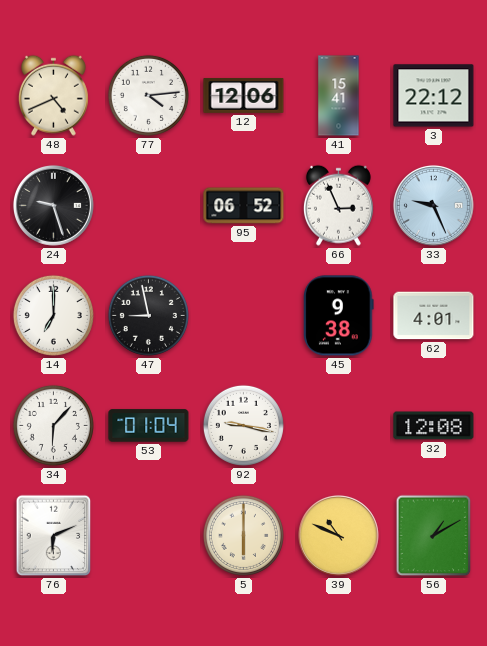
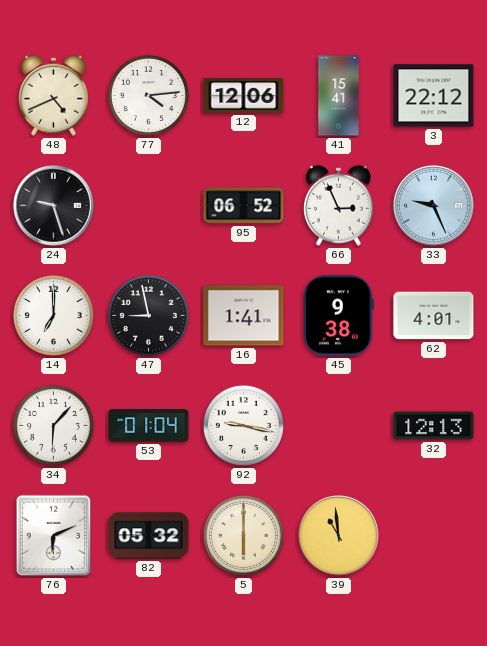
16: none -> 1:41
32: 12:08 -> 12:13
82: none -> 05:32
39: 10:49 -> 10:59
56: 1:10 -> none
